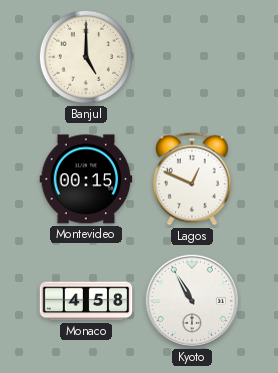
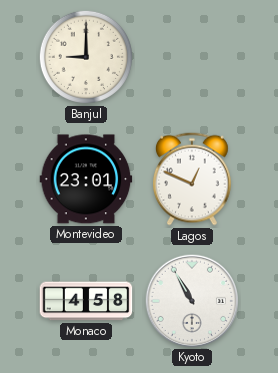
Banjul: 5:00 -> 9:00
Montevideo: 00:15 -> 23:01
